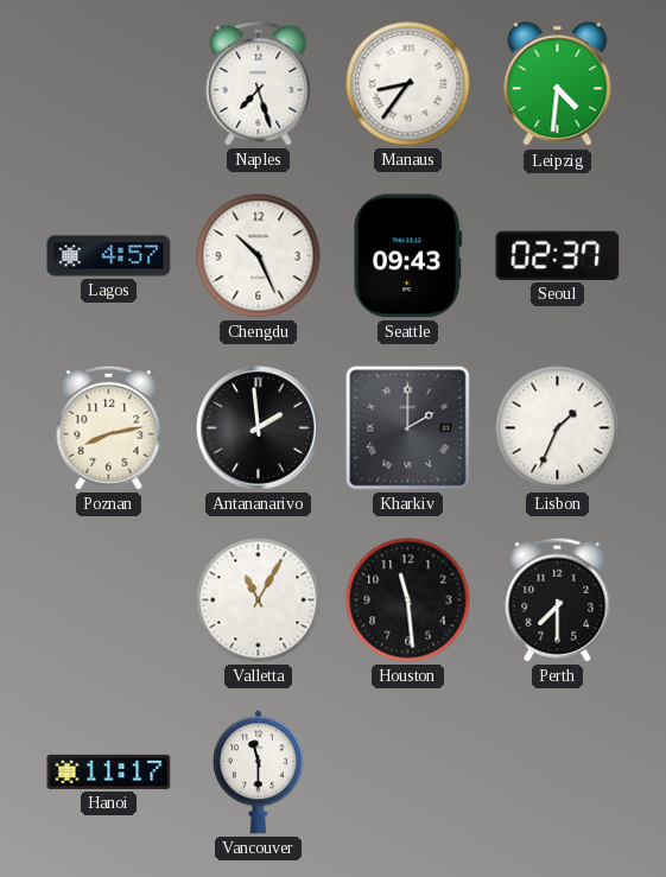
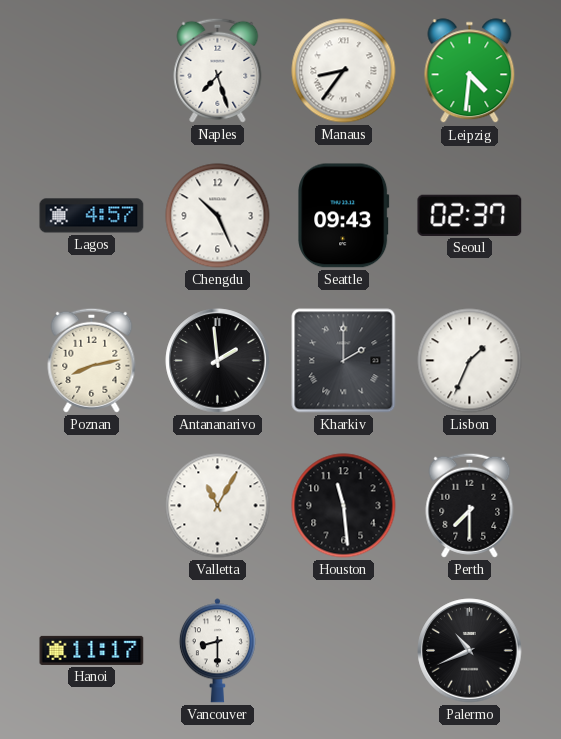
Vancouver: 11:30 -> 8:30
Palermo: none -> 10:41
